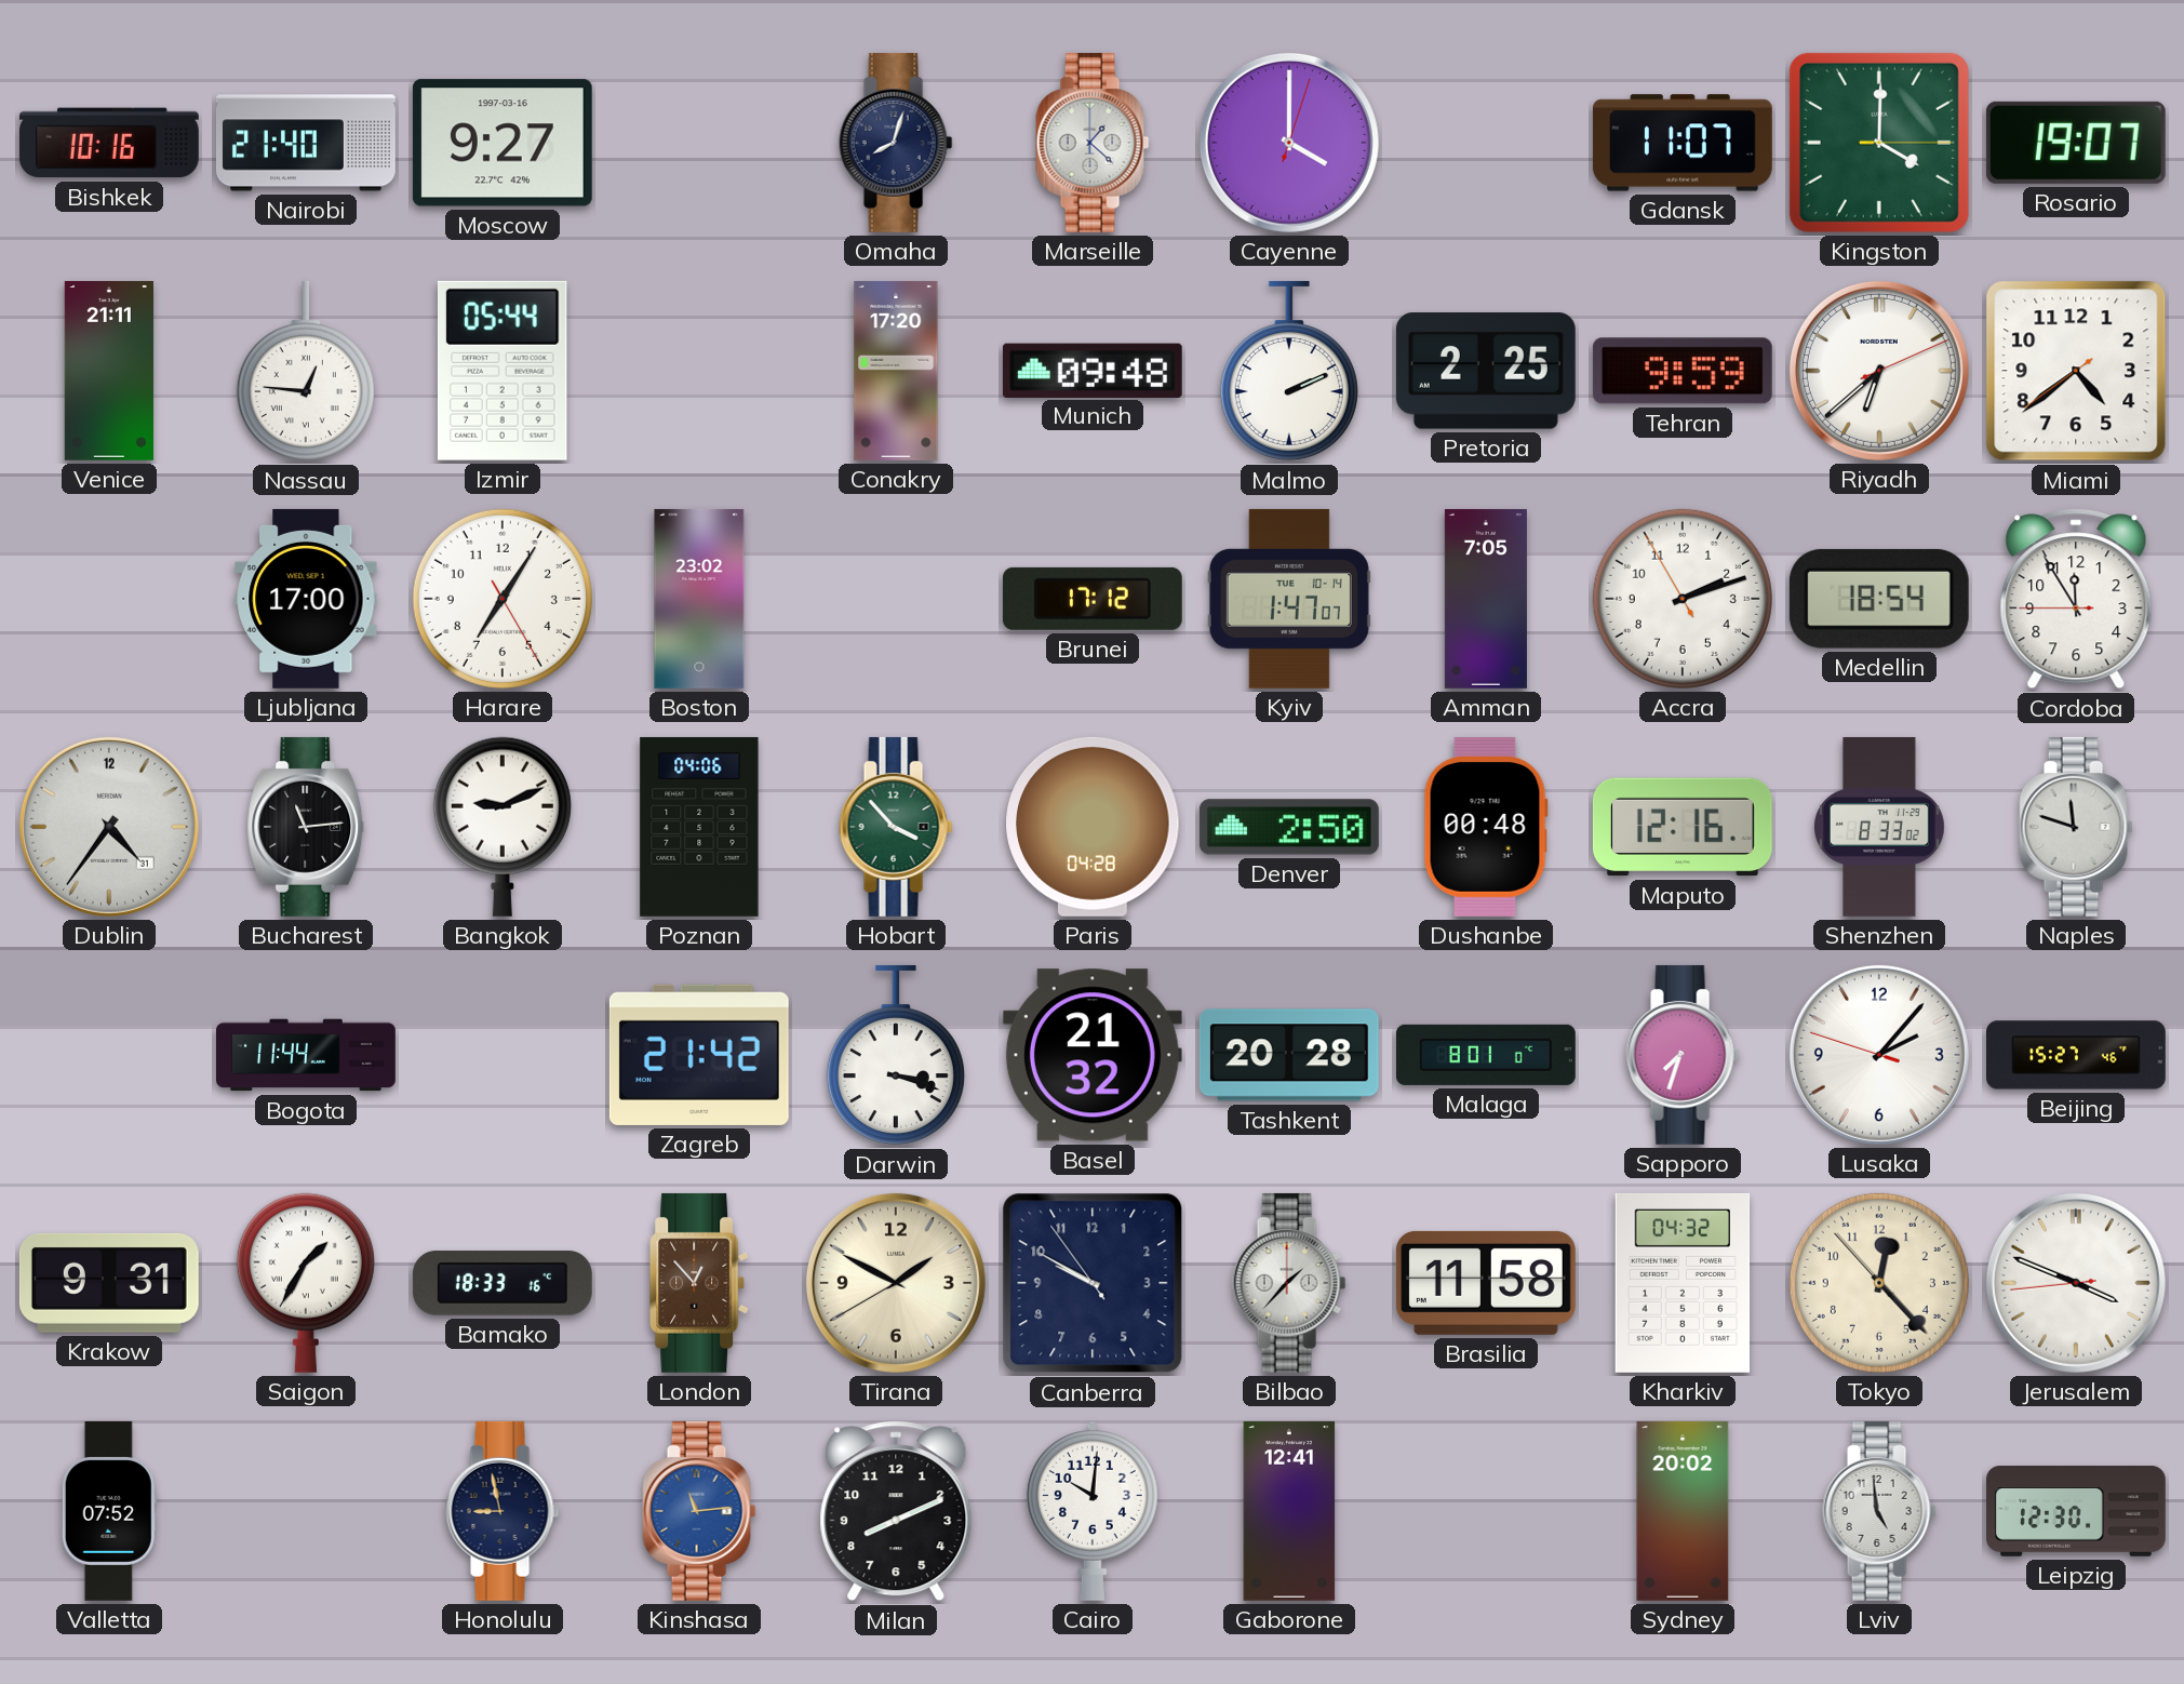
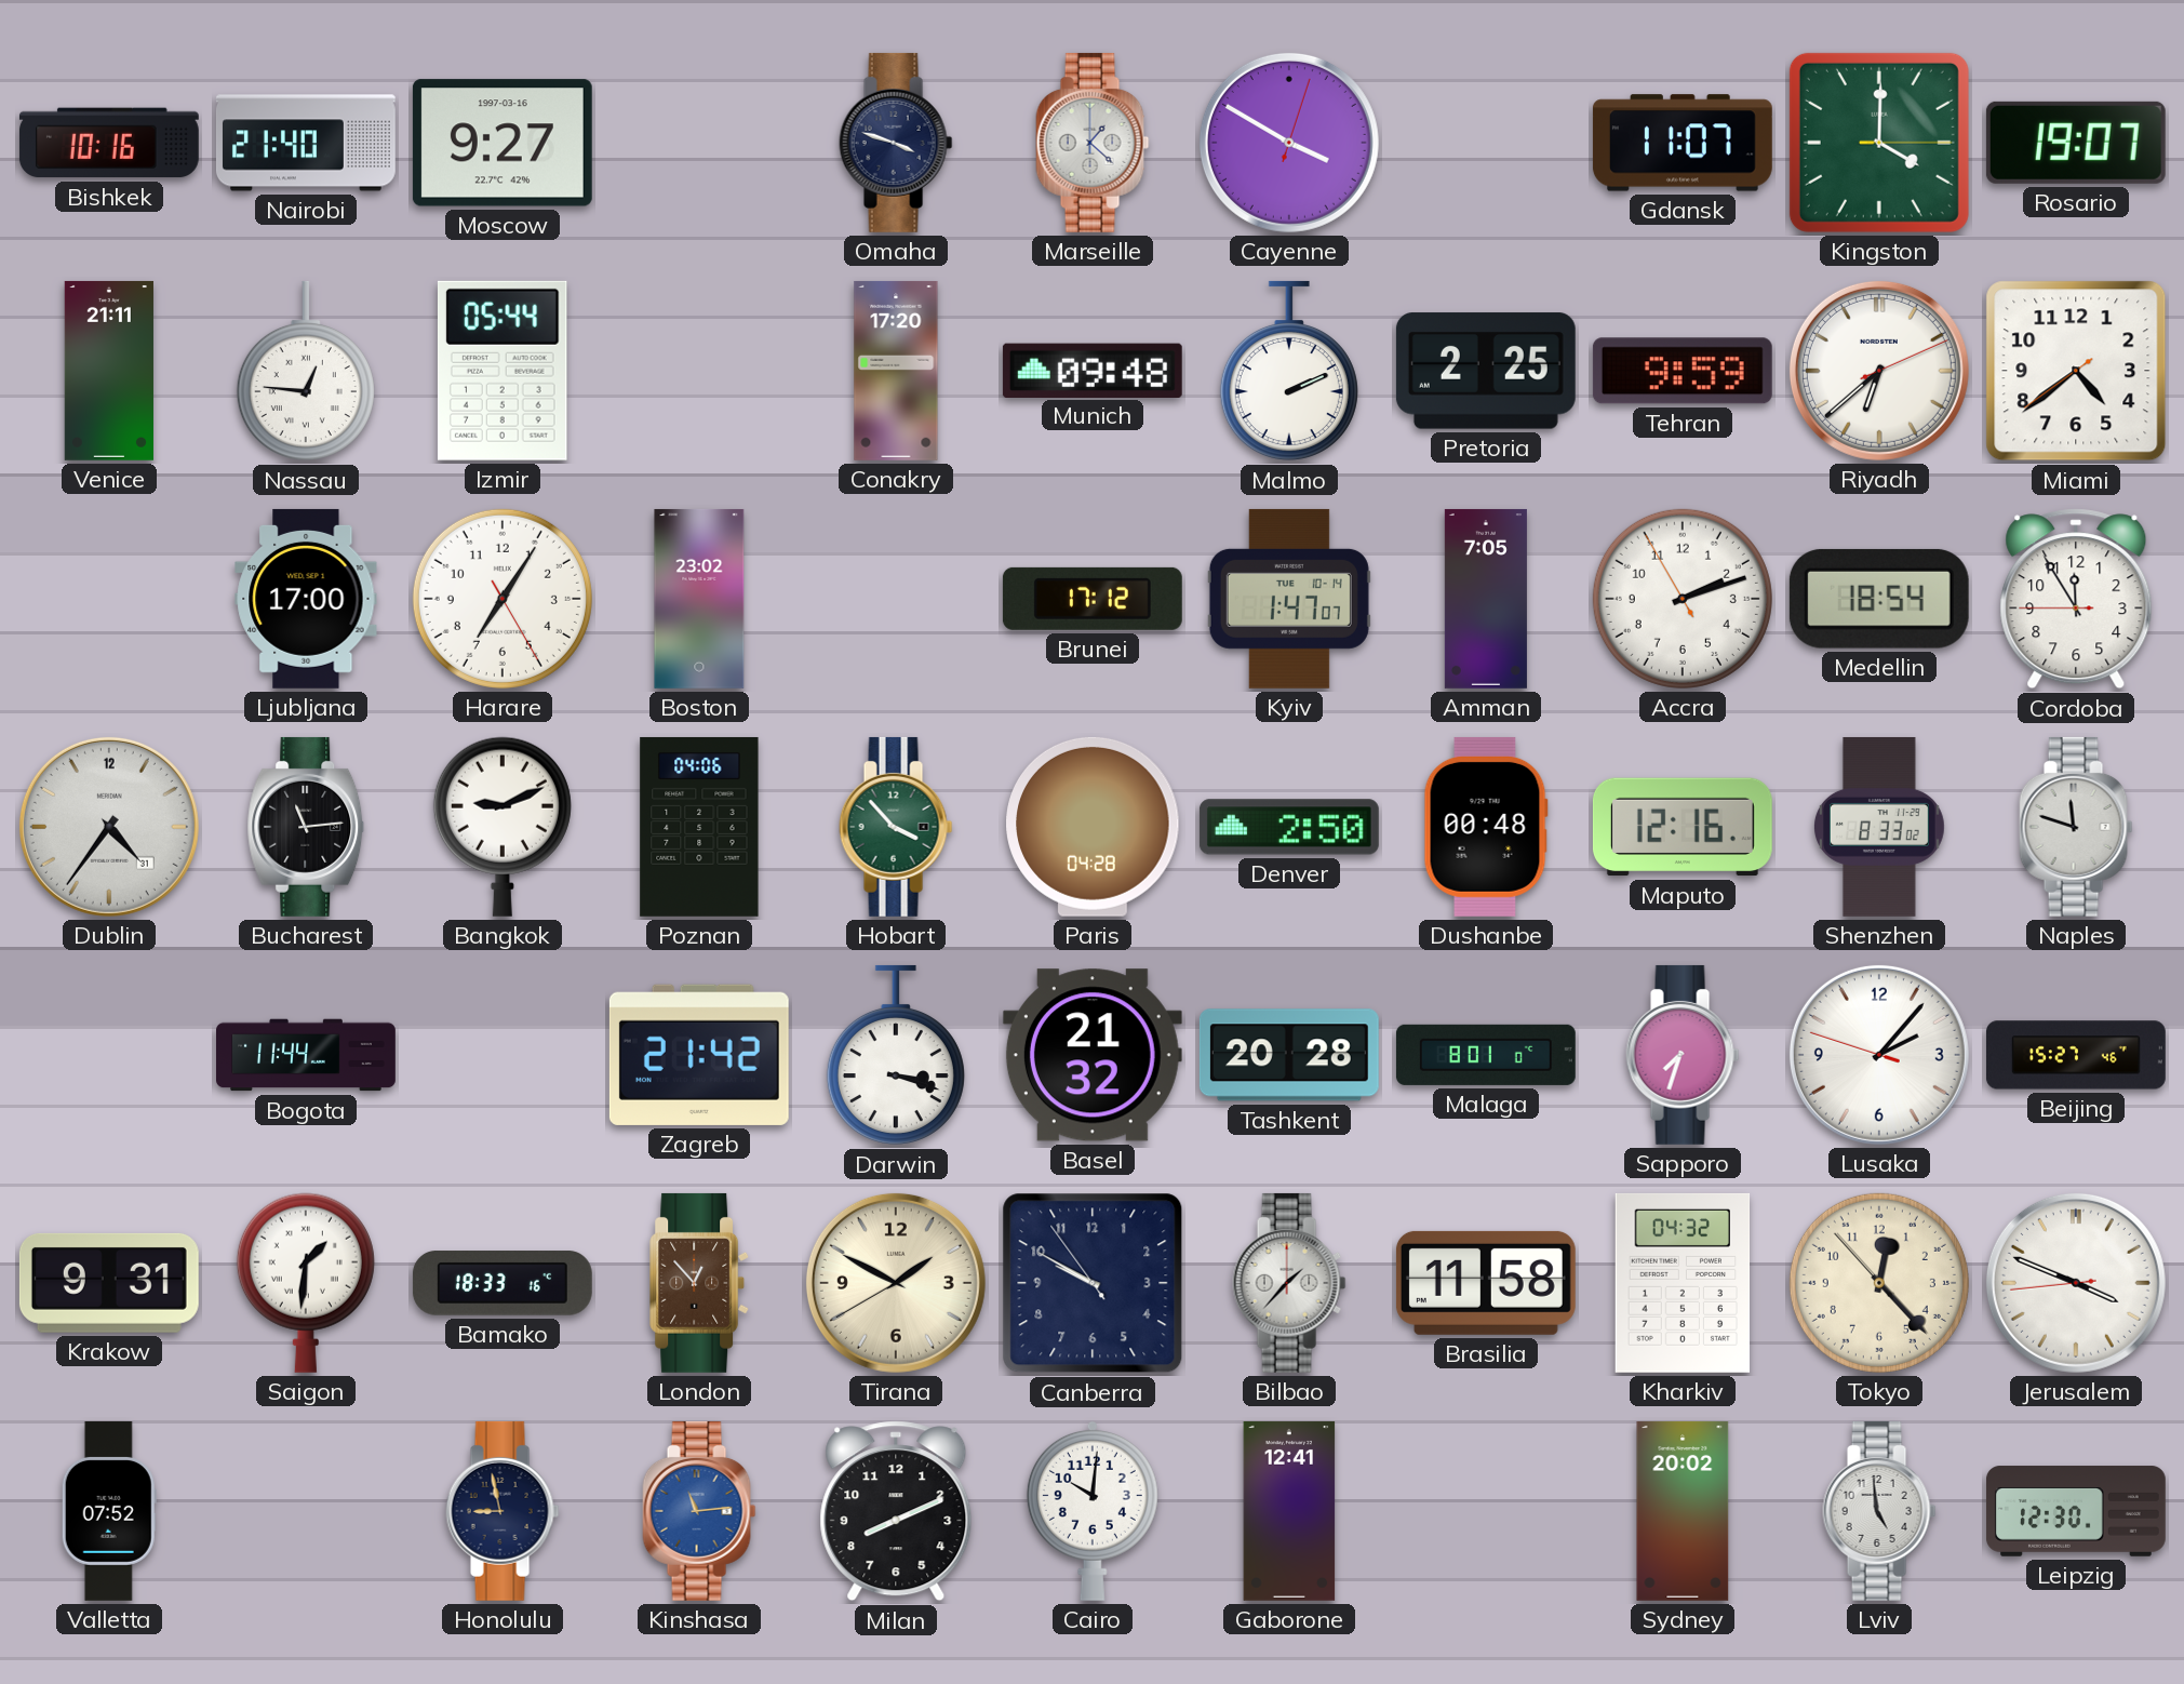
Omaha: 8:03 -> 3:48
Cayenne: 4:00 -> 3:50
Saigon: 1:35 -> 1:31
